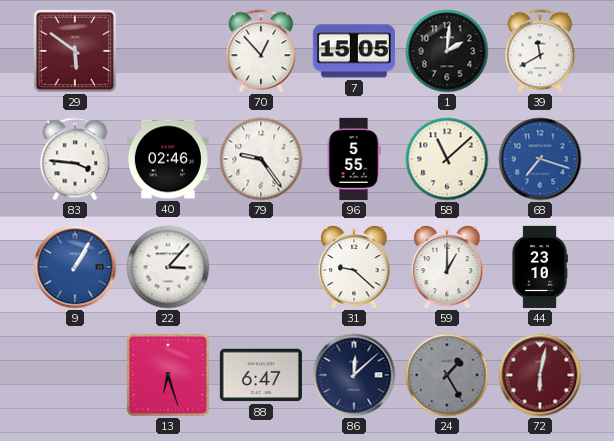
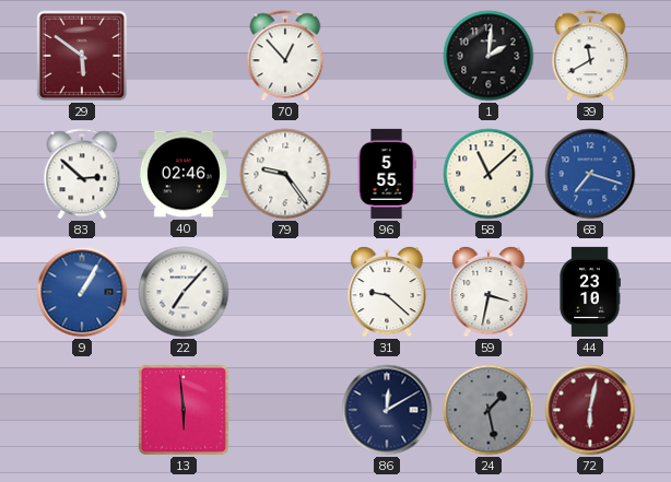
7: 15:05 -> none
83: 3:46 -> 2:52
22: 3:07 -> 7:07
59: 1:00 -> 3:32
13: 6:27 -> 5:59
88: 6:47 -> none
86: 12:08 -> 12:10
24: 1:25 -> 1:28
